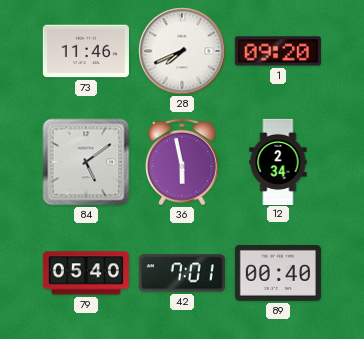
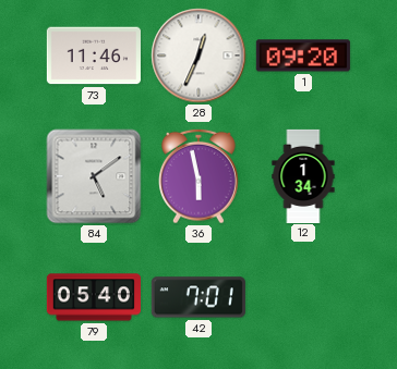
28: 7:41 -> 12:34
12: 2:34 -> 1:34
89: 00:40 -> none
